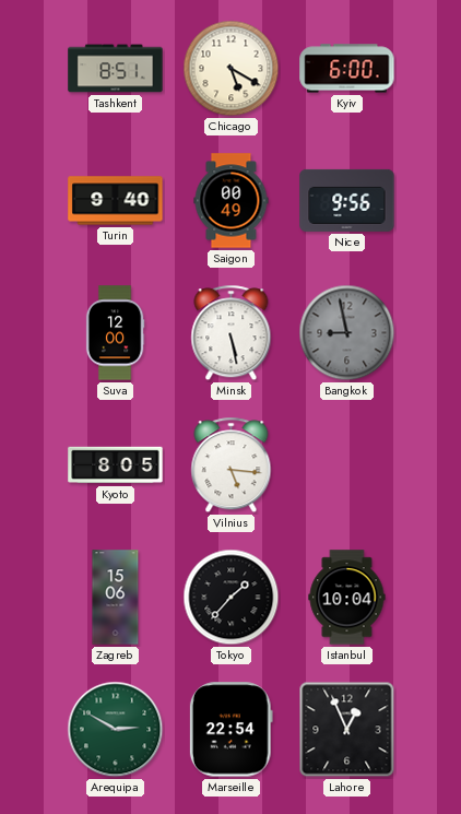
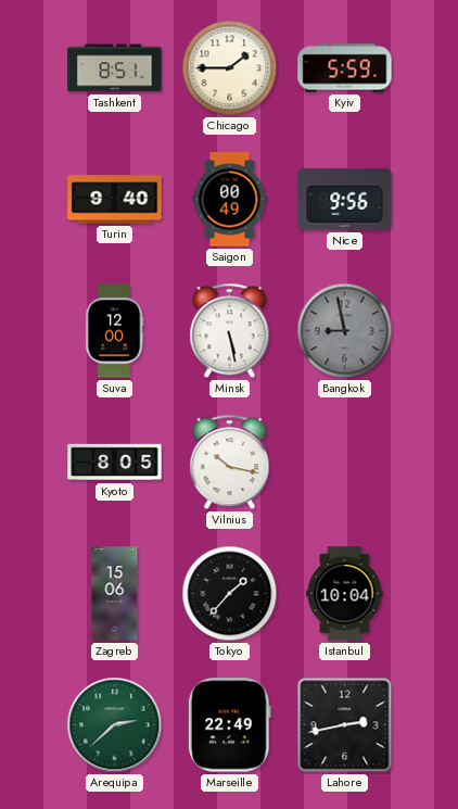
Chicago: 5:20 -> 1:45
Kyiv: 6:00 -> 5:59
Vilnius: 5:16 -> 10:17
Arequipa: 2:50 -> 2:38
Marseille: 22:54 -> 22:49
Lahore: 12:56 -> 2:43
